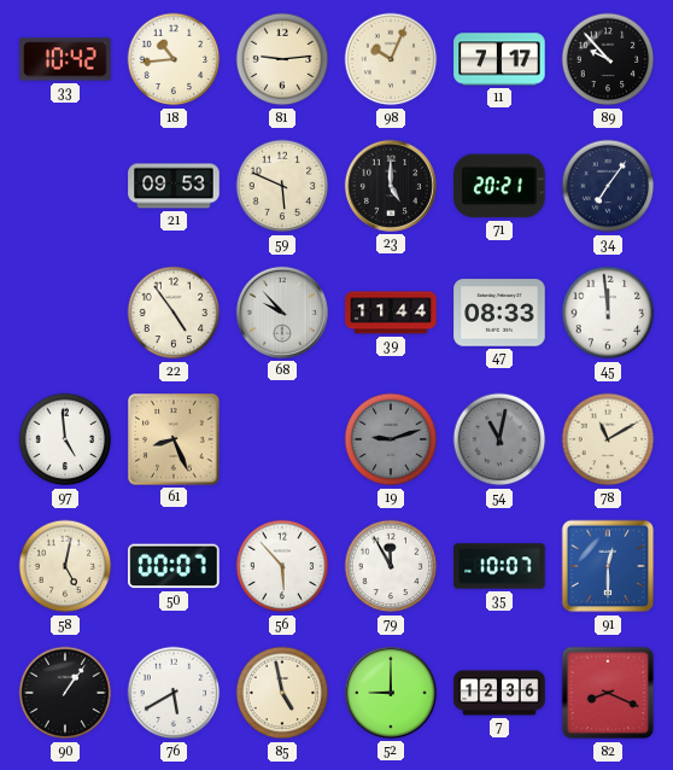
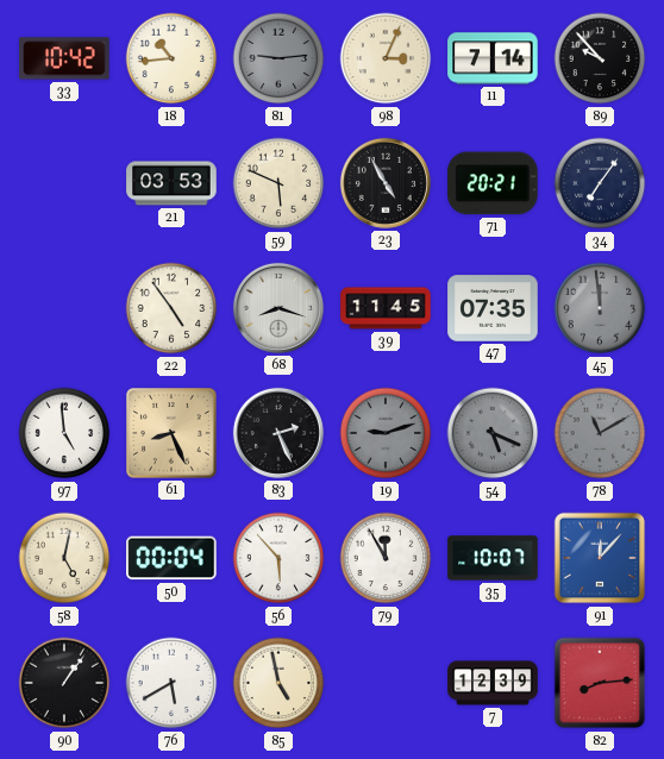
81 dial: cream -> grey
98: 10:04 -> 3:04
11: 7:17 -> 7:14
21: 09:53 -> 03:53
23: 5:00 -> 4:55
68: 9:53 -> 8:18
39: 11:44 -> 11:45
47: 08:33 -> 07:35
45 dial: white -> grey
83: none -> 2:26
54: 11:02 -> 5:19
78 dial: cream -> grey
50: 00:07 -> 00:04
91: 12:30 -> 12:07
52: 9:00 -> none
7: 12:36 -> 12:39
82: 8:19 -> 8:14
